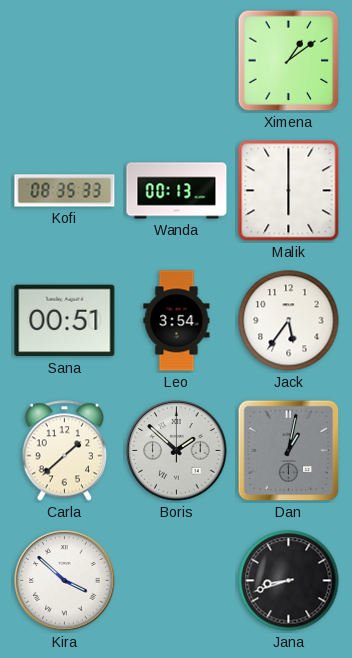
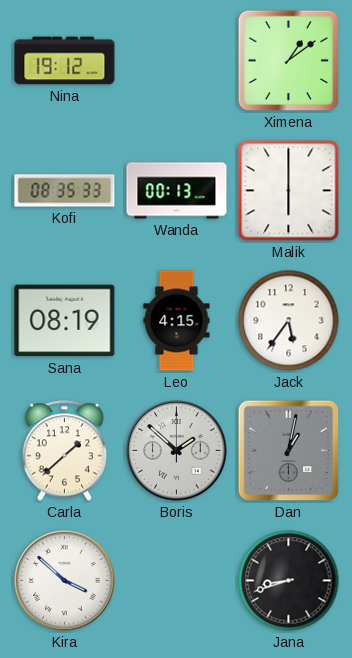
Nina: none -> 19:12
Sana: 00:51 -> 08:19
Leo: 3:54 -> 4:15
